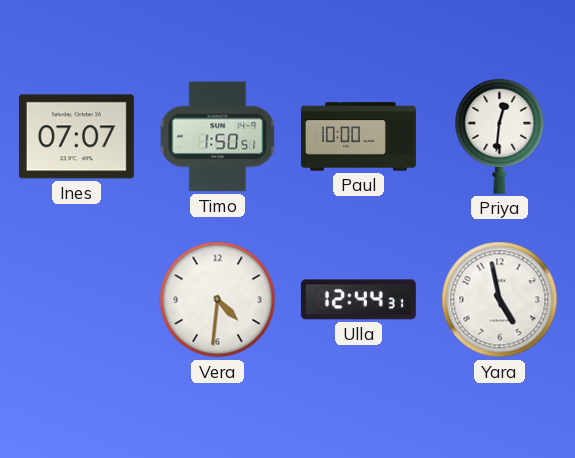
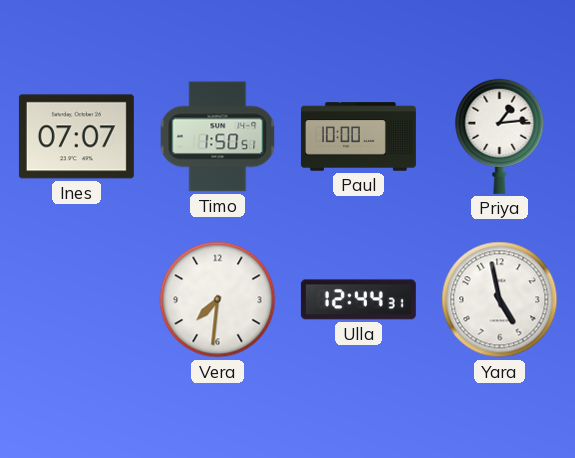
Priya: 12:31 -> 1:14
Vera: 4:31 -> 7:31
